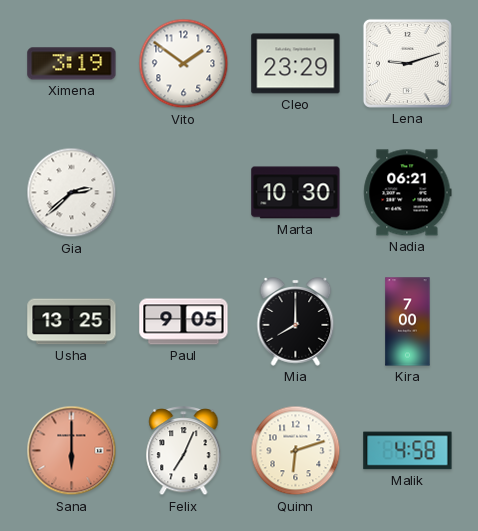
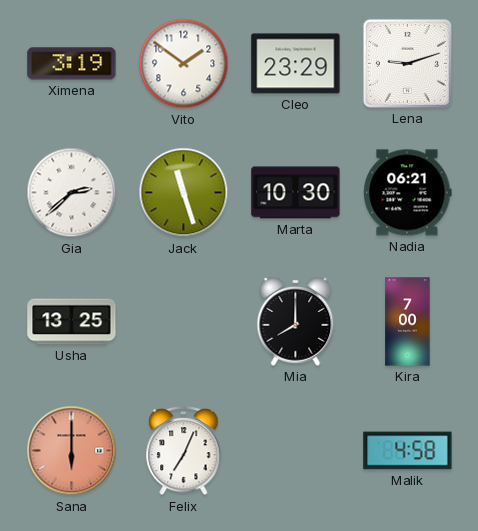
Jack: none -> 11:27
Paul: 9:05 -> none
Quinn: 6:12 -> none
